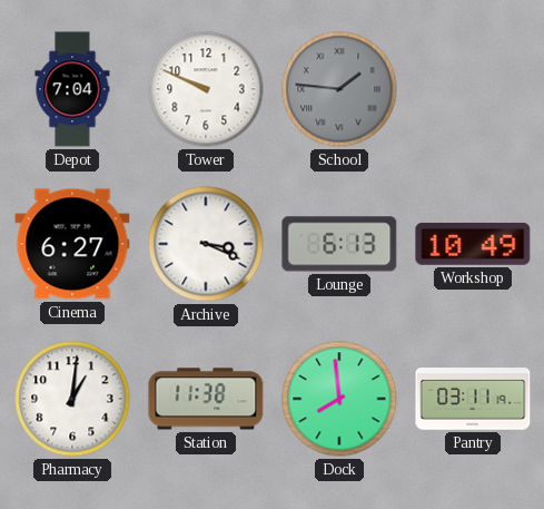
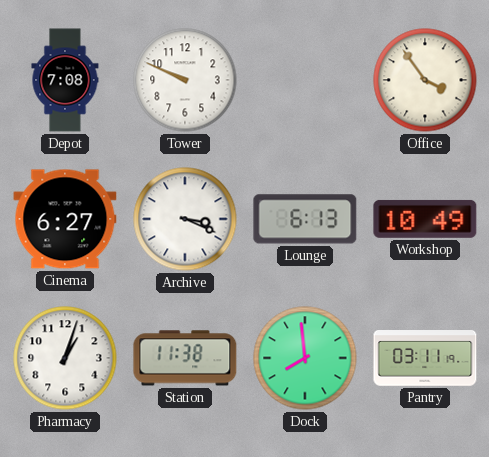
Depot: 7:04 -> 7:08
School: 1:46 -> none
Office: none -> 3:54
Pharmacy: 1:01 -> 1:03
